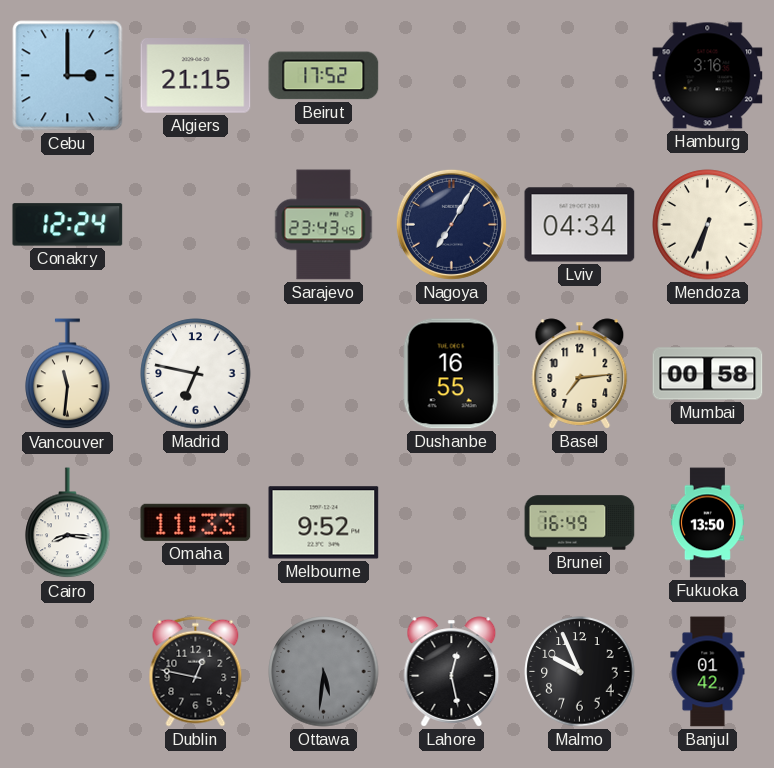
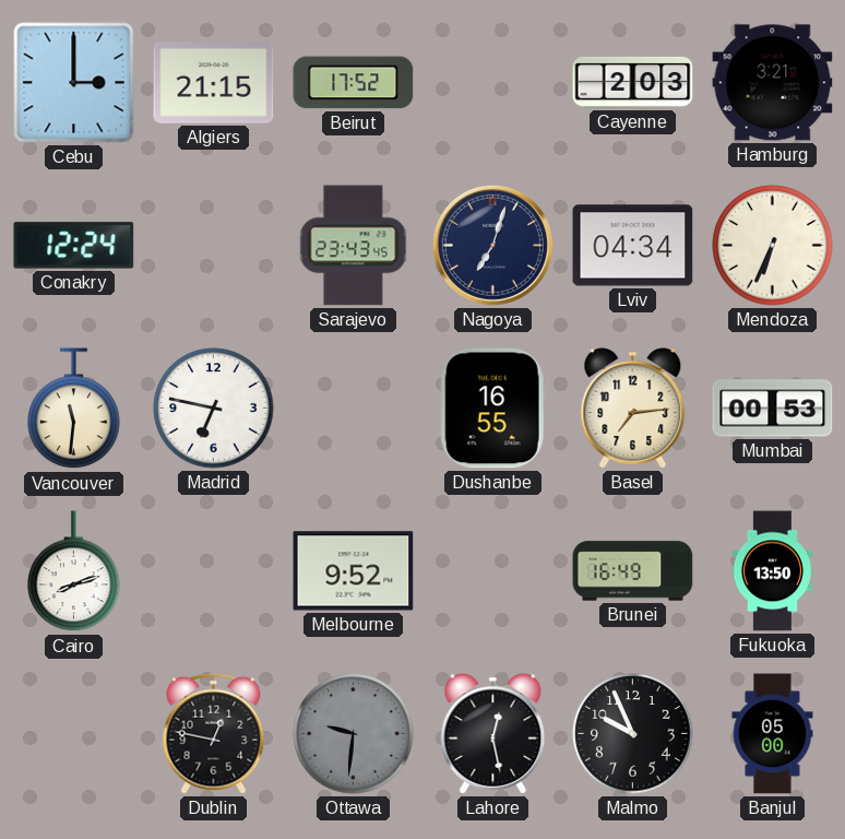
Cayenne: none -> 2:03
Hamburg: 3:16 -> 3:21
Nagoya: 7:05 -> 7:03
Mumbai: 00:58 -> 00:53
Cairo: 8:16 -> 8:12
Omaha: 11:33 -> none
Ottawa: 5:31 -> 9:31
Banjul: 01:42 -> 05:00
